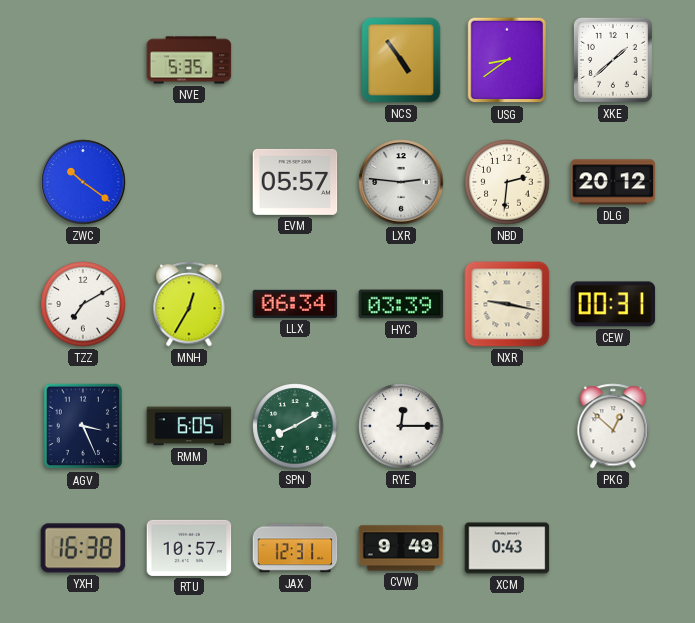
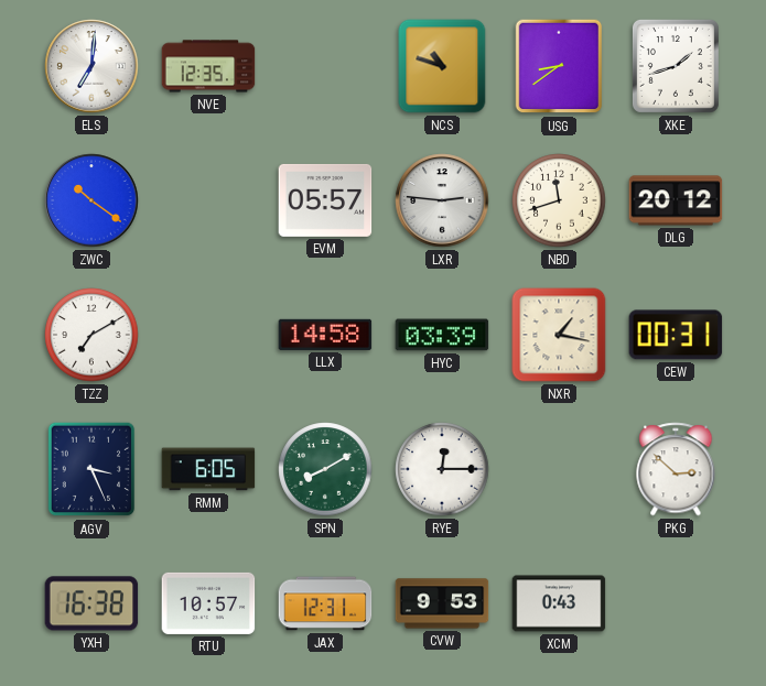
ELS: none -> 7:01
NVE: 5:35 -> 12:35
NCS: 4:54 -> 10:48
XKE: 1:38 -> 1:42
NBD: 2:31 -> 11:42
MNH: 12:35 -> none
LLX: 06:34 -> 14:58
NXR: 9:17 -> 1:17
PKG: 12:52 -> 2:52
CVW: 9:49 -> 9:53
